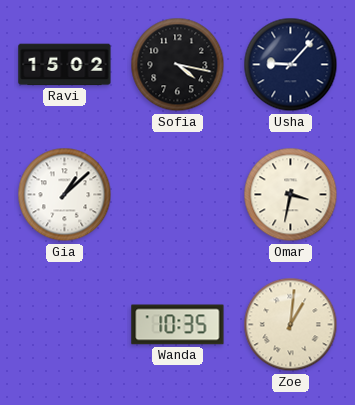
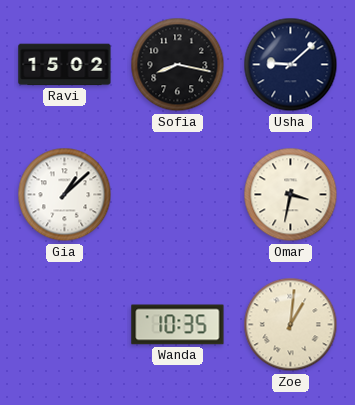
Sofia: 4:17 -> 8:17
Usha: 9:07 -> 9:08
